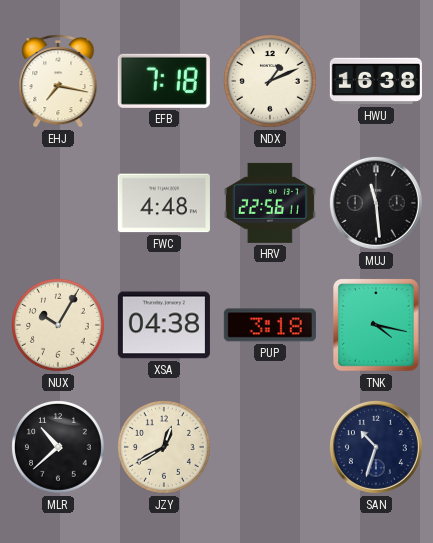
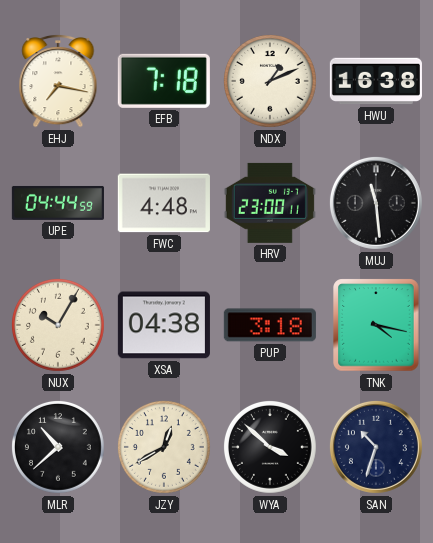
UPE: none -> 04:44
HRV: 22:56 -> 23:00
WYA: none -> 3:52
